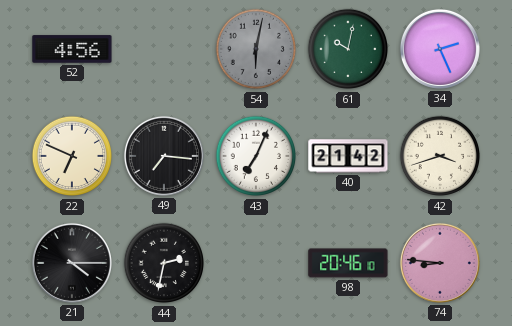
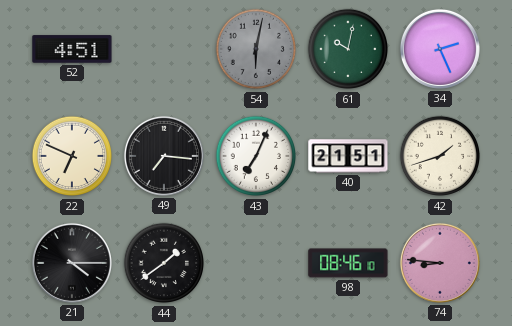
52: 4:56 -> 4:51
40: 21:42 -> 21:51
42: 3:42 -> 1:42
44: 2:32 -> 1:39
98: 20:46 -> 08:46
